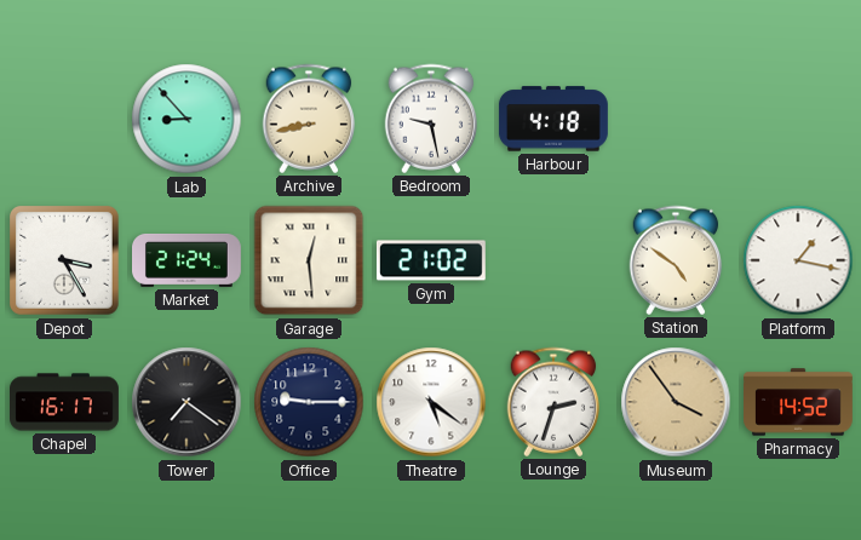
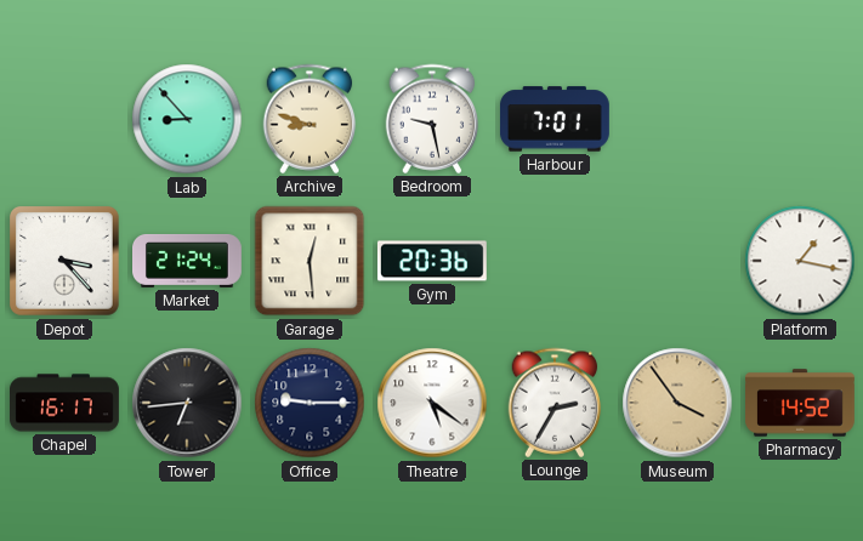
Archive: 8:43 -> 8:48
Harbour: 4:18 -> 7:01
Depot: 3:25 -> 3:23
Gym: 21:02 -> 20:36
Station: 4:51 -> none
Tower: 7:21 -> 6:44
Lounge: 2:33 -> 2:35
